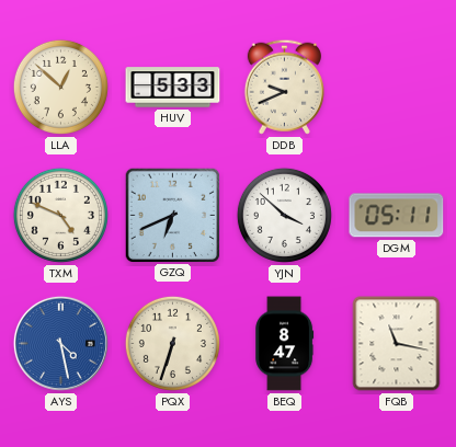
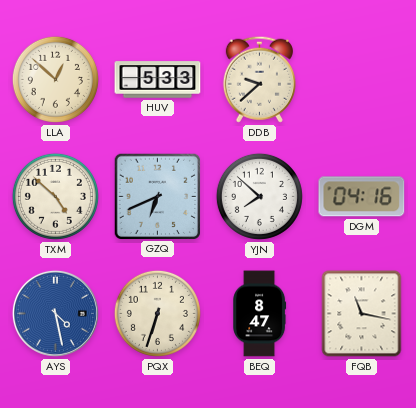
DDB: 9:41 -> 9:38
TXM: 4:49 -> 4:52
YJN: 3:52 -> 7:52
DGM: 05:11 -> 04:16
